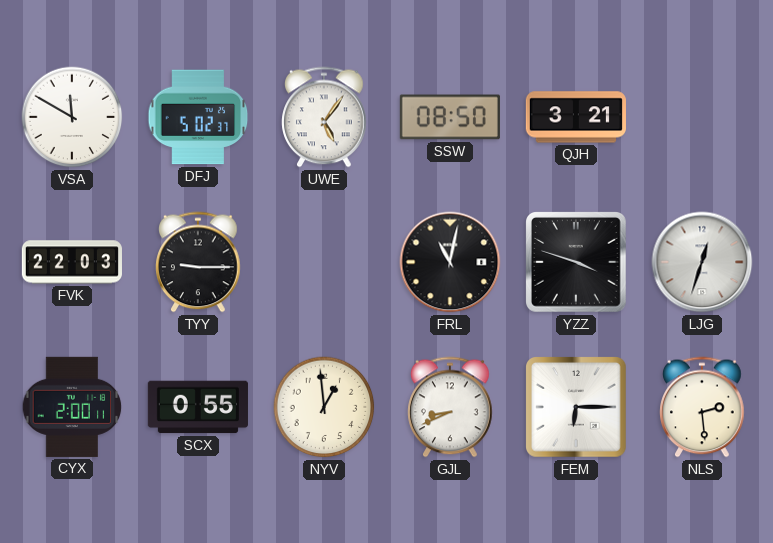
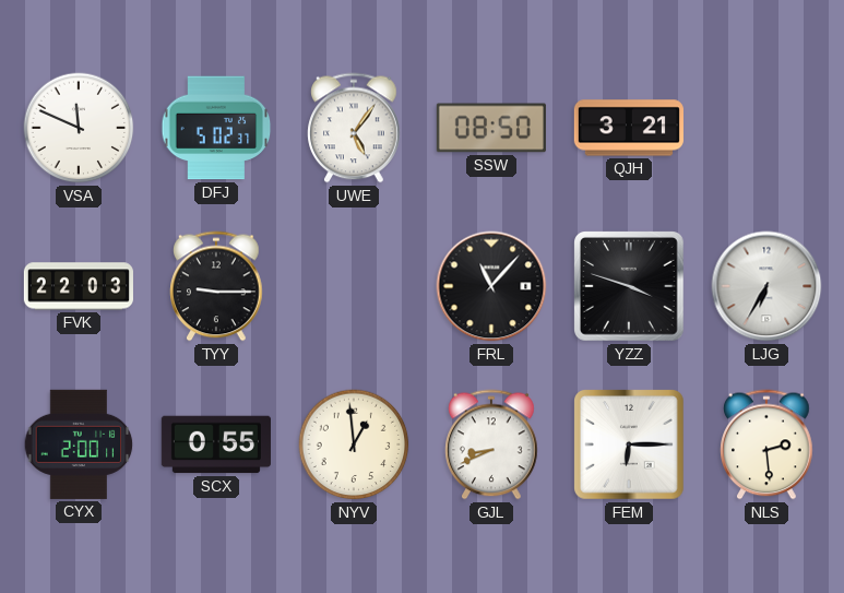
VSA: 11:50 -> 11:49
FRL: 11:02 -> 11:07
LJG: 12:33 -> 6:35
